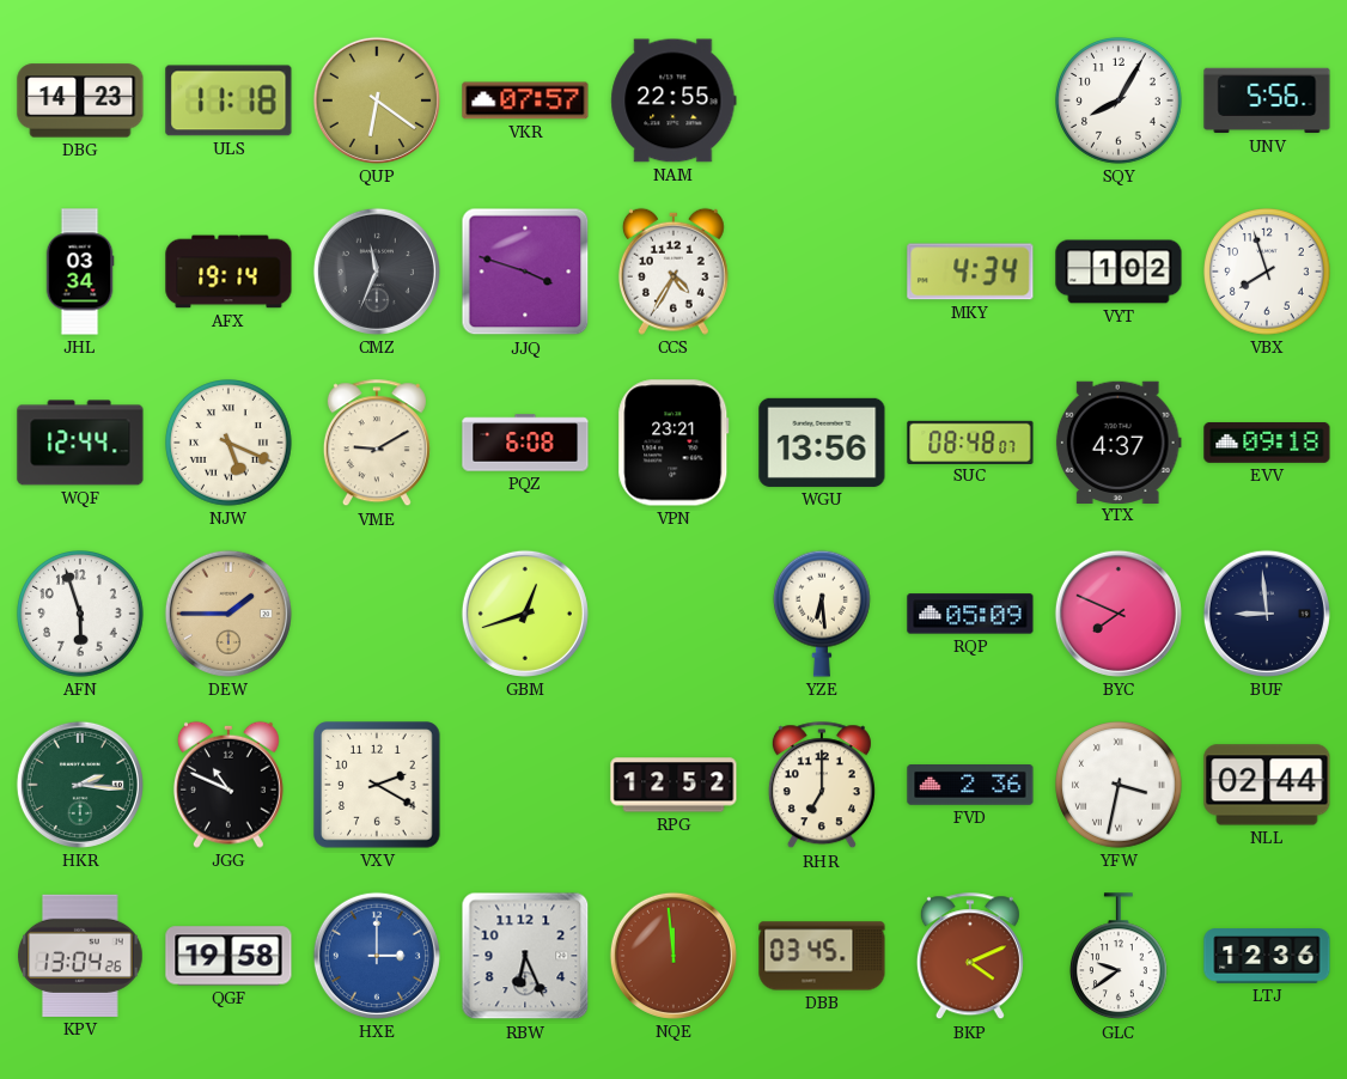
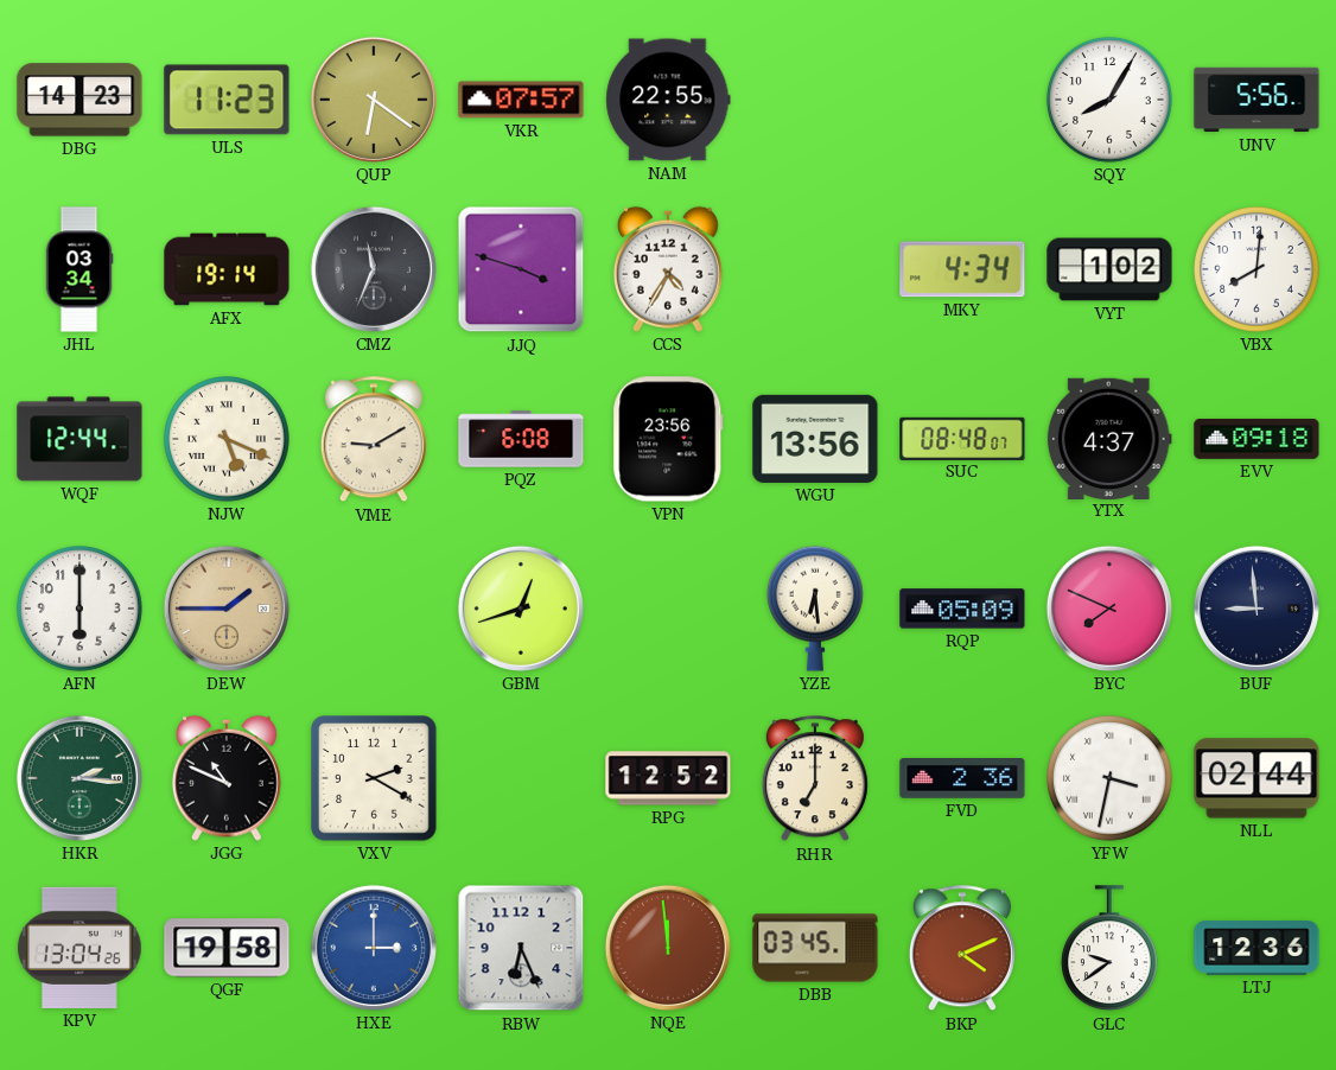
ULS: 11:18 -> 11:23
VBX: 7:57 -> 8:01
VPN: 23:21 -> 23:56
AFN: 5:57 -> 6:00
